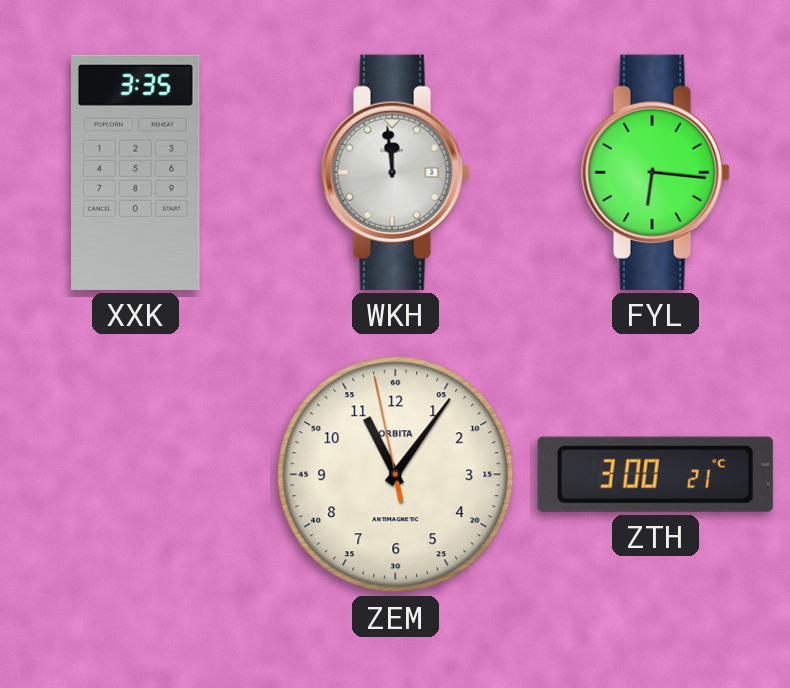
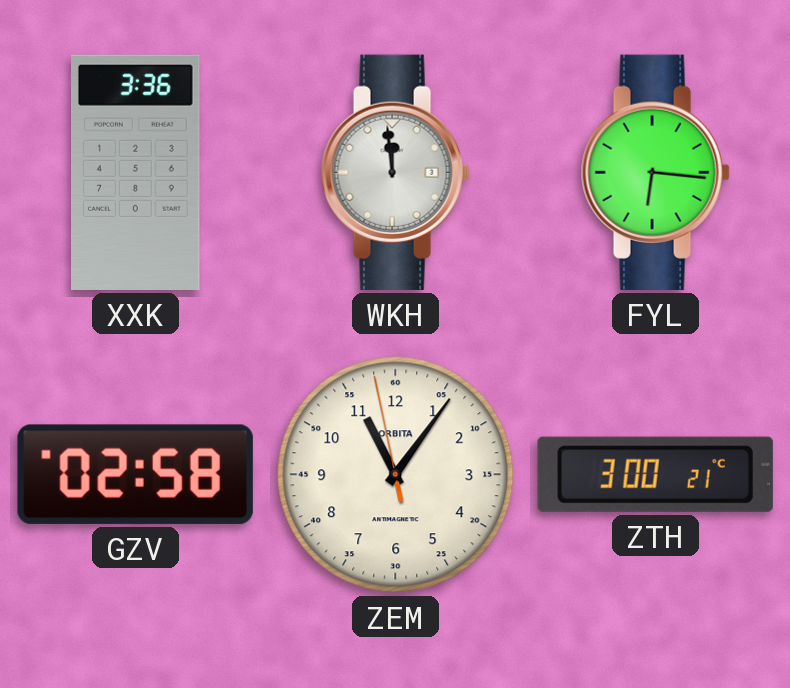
XXK: 3:35 -> 3:36
GZV: none -> 02:58
